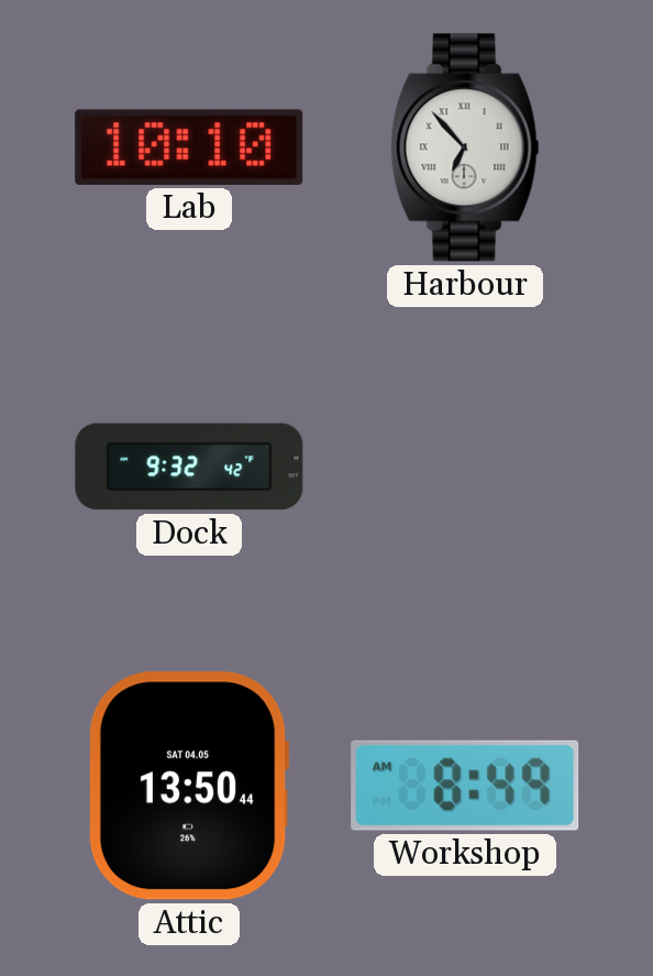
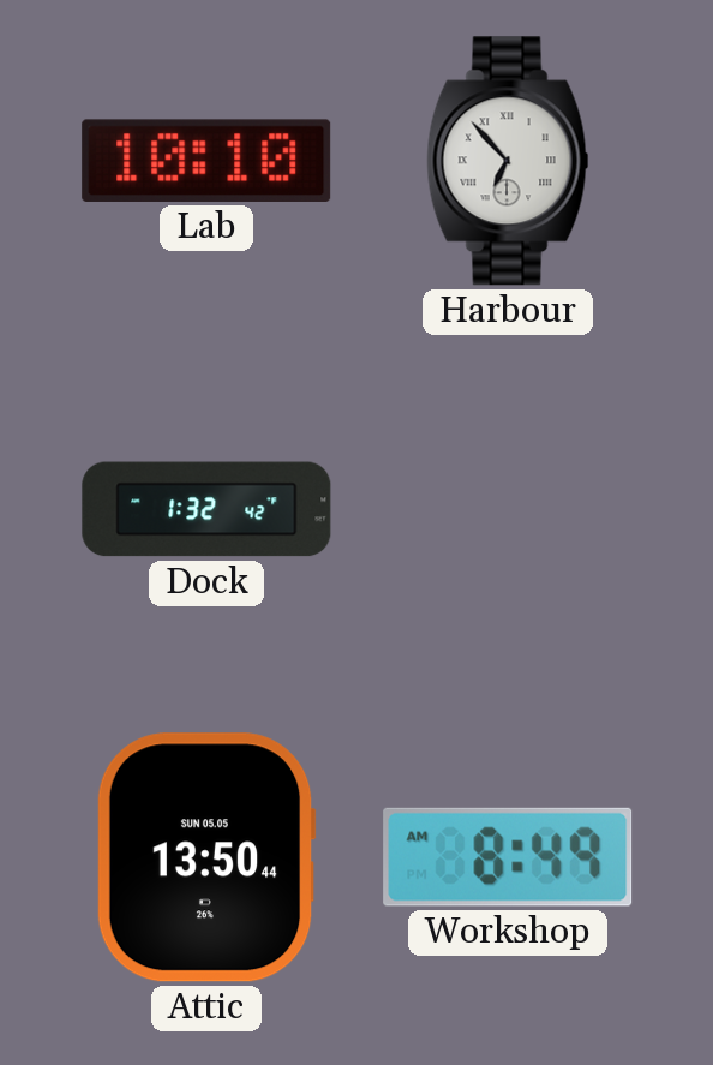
Dock: 9:32 -> 1:32
Attic date: SAT 04.05 -> SUN 05.05
